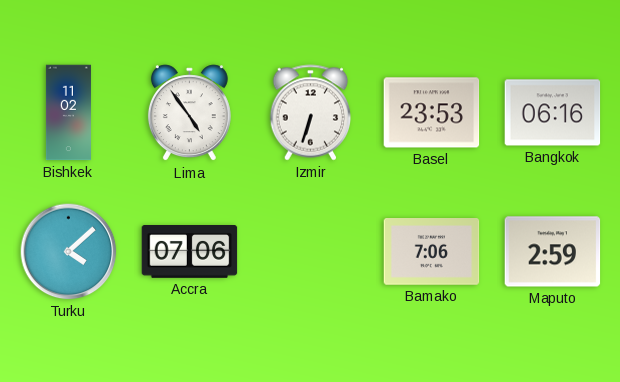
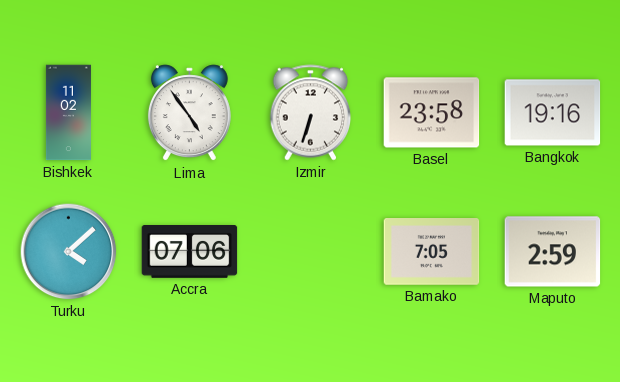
Basel: 23:53 -> 23:58
Bangkok: 06:16 -> 19:16
Bamako: 7:06 -> 7:05
